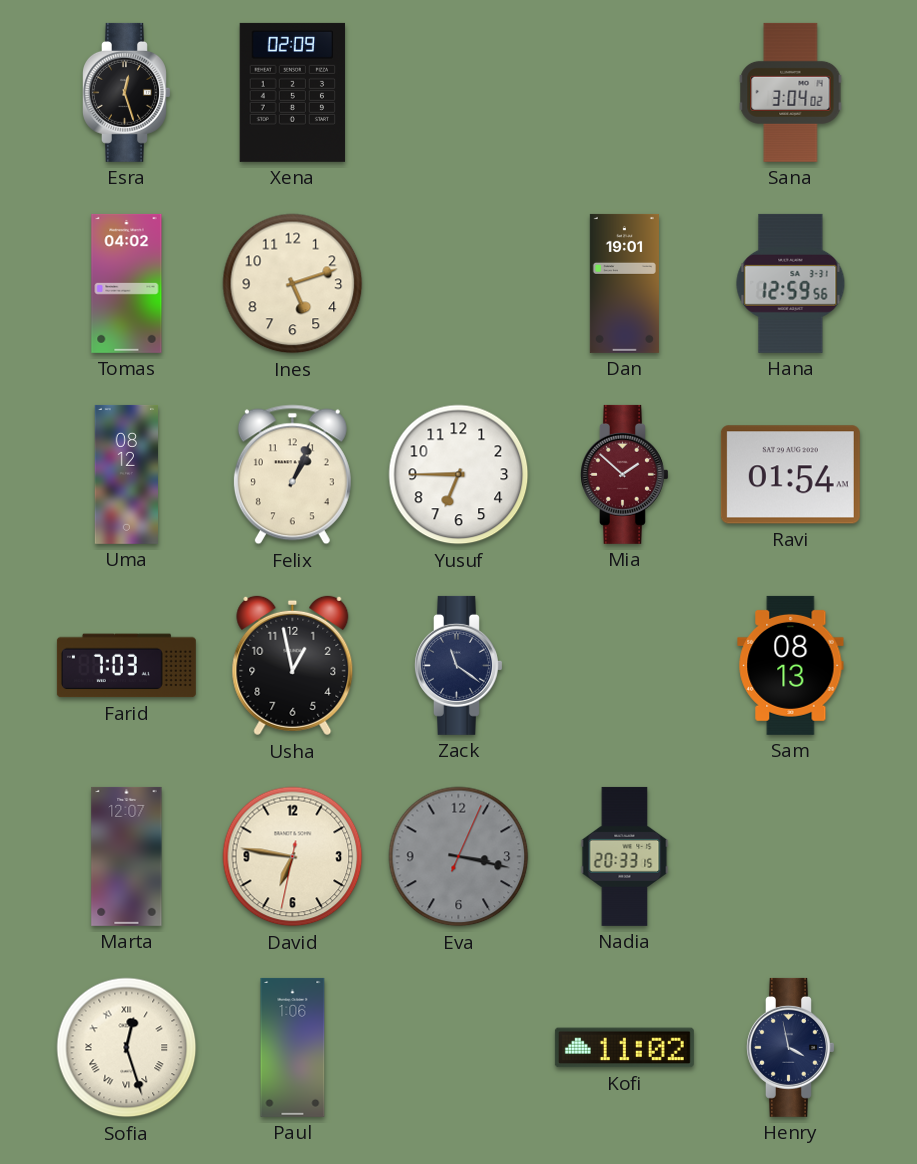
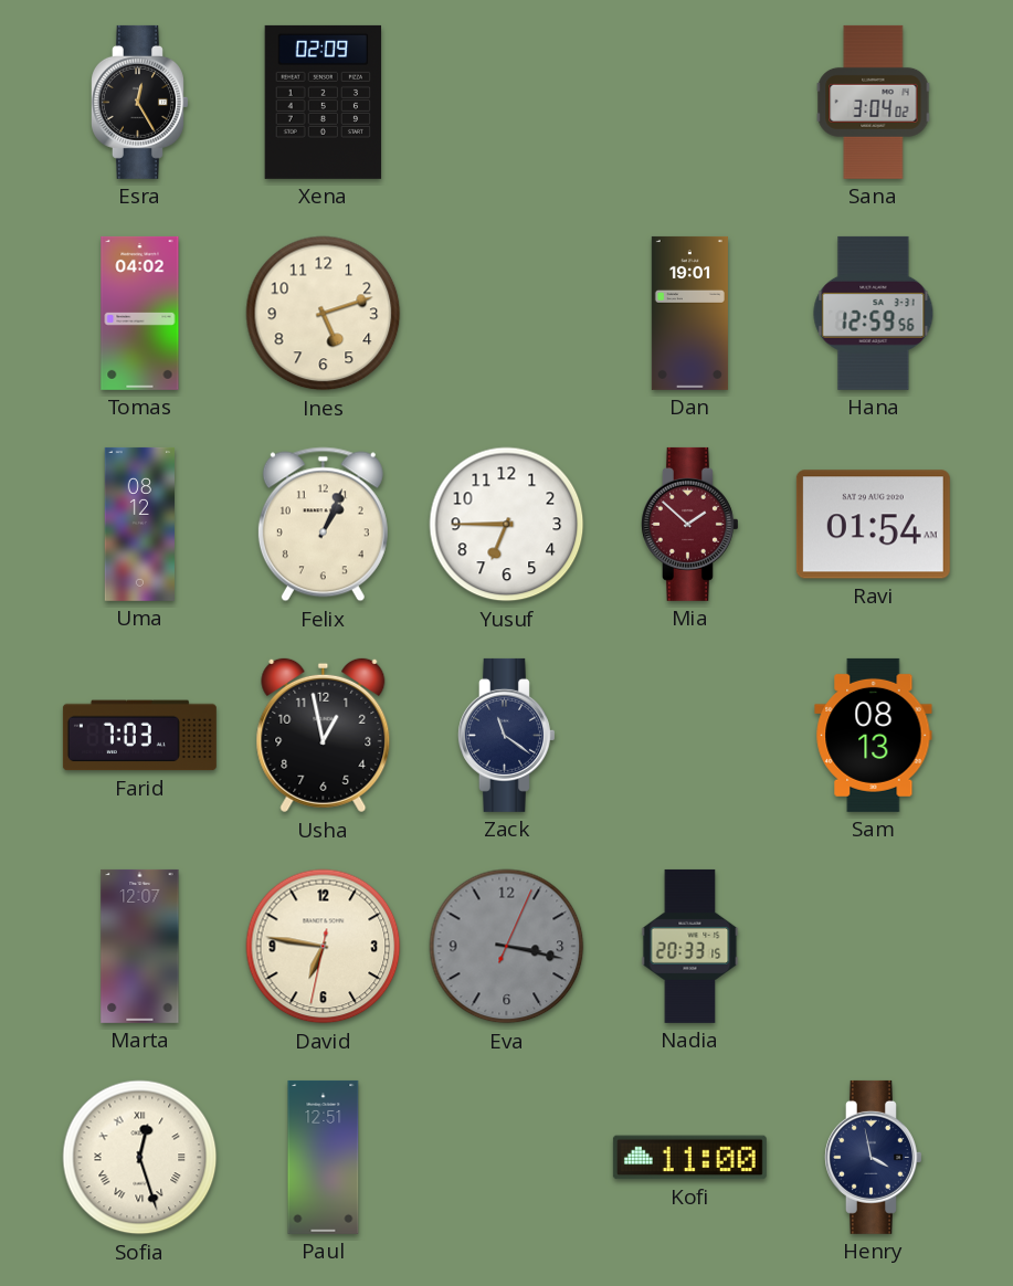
Esra: 12:27 -> 12:25
Paul: 1:06 -> 12:51
Kofi: 11:02 -> 11:00
